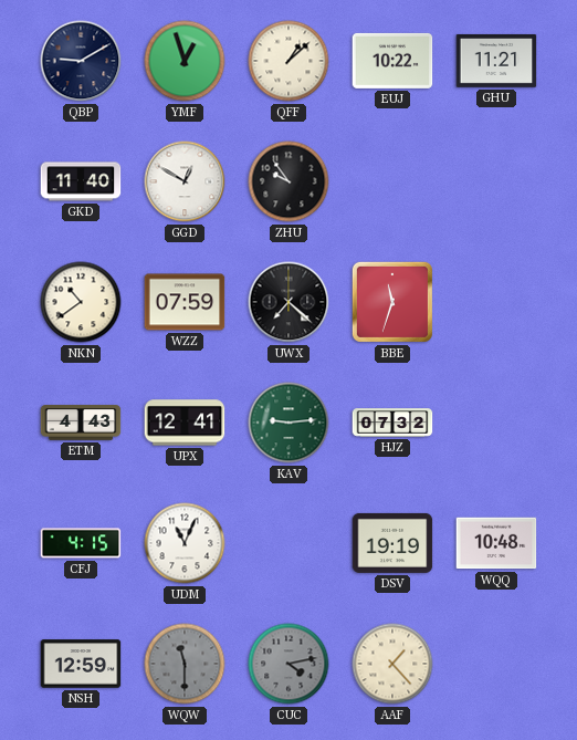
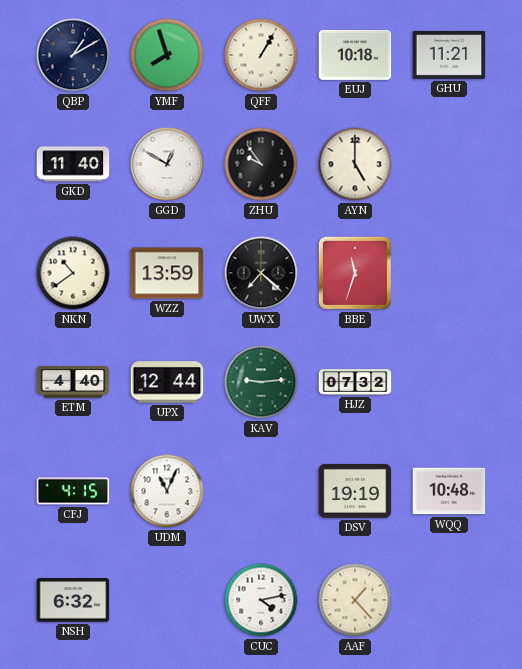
QBP: 9:10 -> 1:10
YMF: 12:57 -> 7:57
QFF: 1:08 -> 1:05
EUJ: 10:22 -> 10:18
AYN: none -> 5:00
WZZ: 07:59 -> 13:59
ETM: 4:43 -> 4:40
UPX: 12:41 -> 12:44
NSH: 12:59 -> 6:32
WQW: 11:30 -> none
CUC dial: grey -> white
